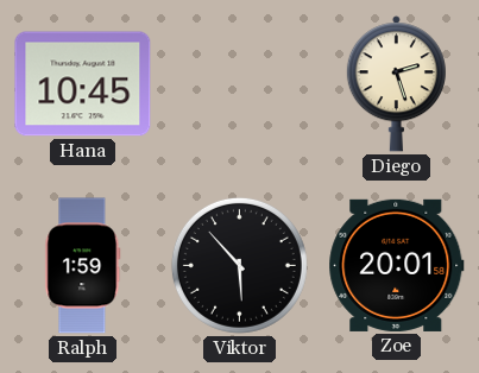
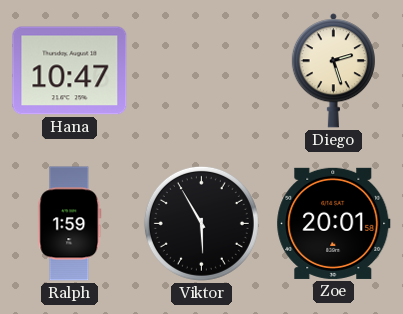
Hana: 10:45 -> 10:47
Viktor: 5:53 -> 5:55
